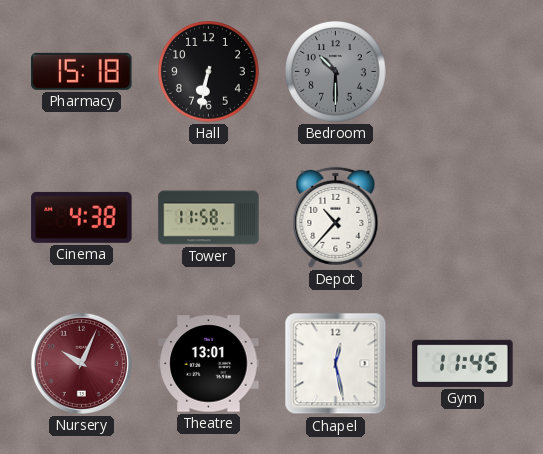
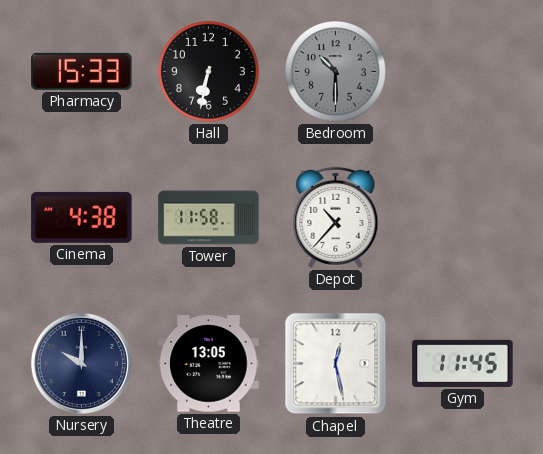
Pharmacy: 15:18 -> 15:33
Nursery: 10:04 -> 10:00
Nursery dial: burgundy -> navy
Theatre: 13:01 -> 13:05
